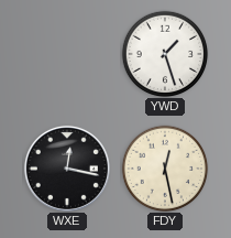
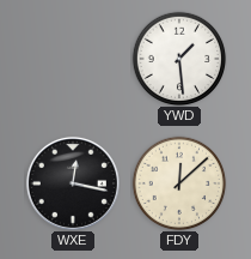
YWD: 1:27 -> 1:29
FDY: 12:28 -> 12:08
